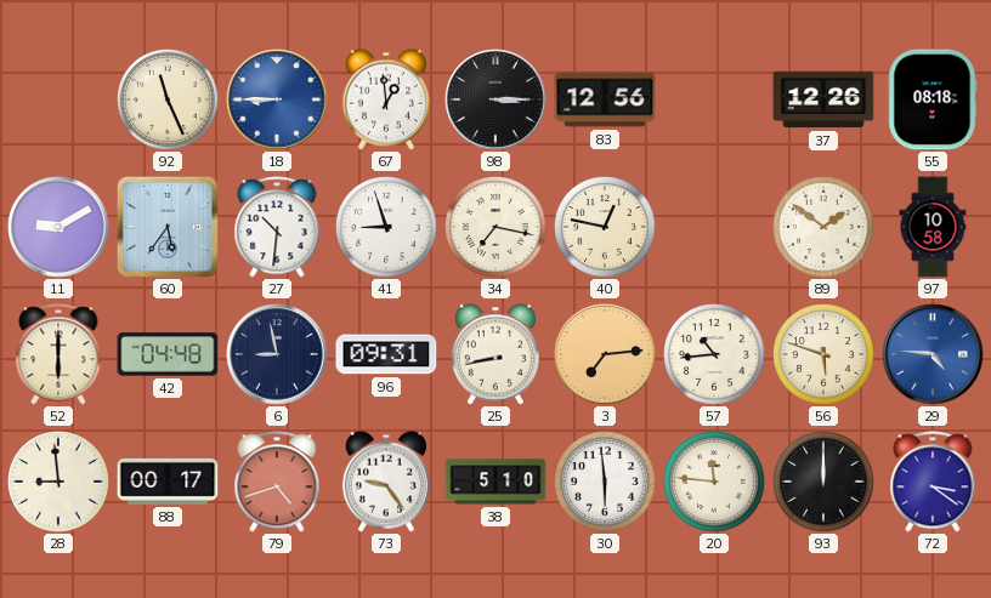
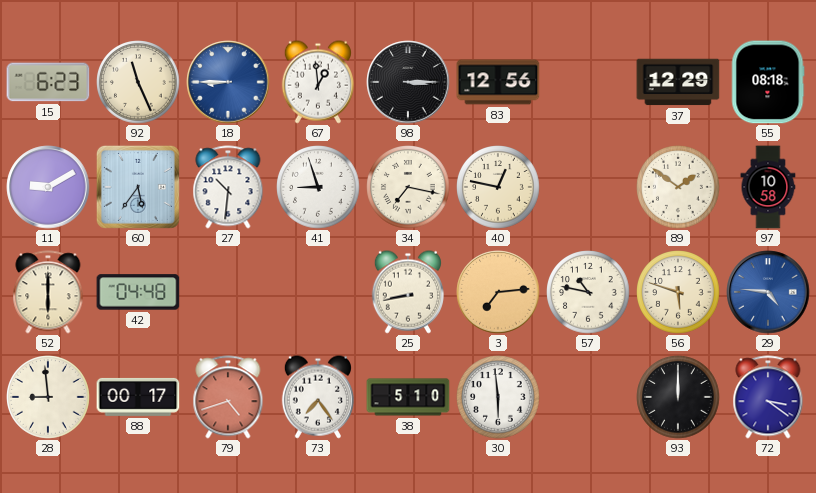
15: none -> 6:23
37: 12:26 -> 12:29
6: 8:58 -> none
96: 09:31 -> none
57: 10:44 -> 10:47
73: 9:24 -> 7:24
20: 11:46 -> none
